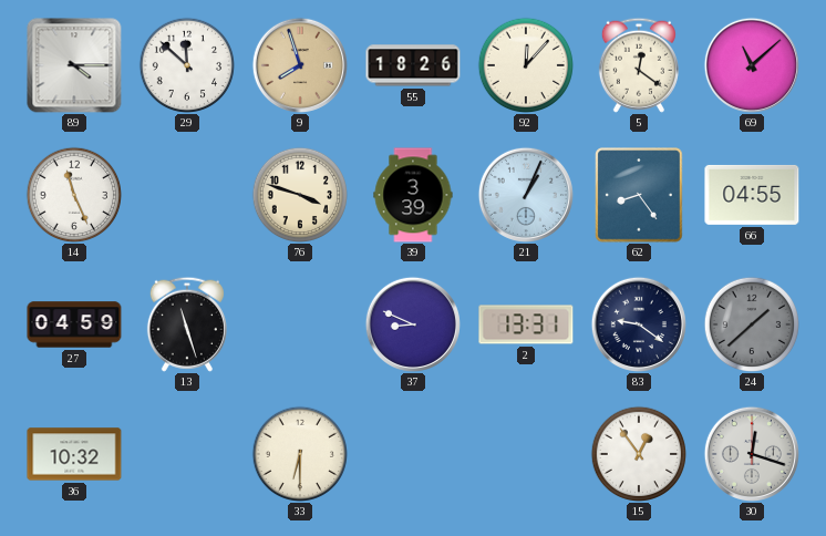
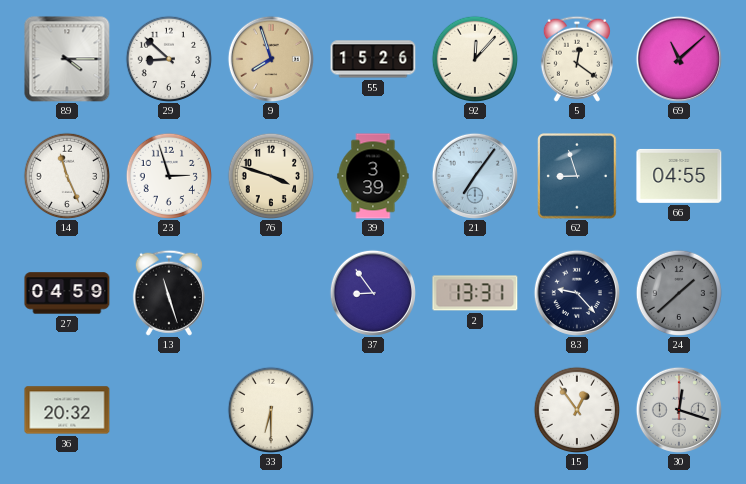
29: 11:52 -> 8:52
55: 18:26 -> 15:26
23: none -> 2:57
21: 1:04 -> 7:06
62: 8:24 -> 8:57
37: 8:49 -> 8:54
83: 9:21 -> 9:23
36: 10:32 -> 20:32
